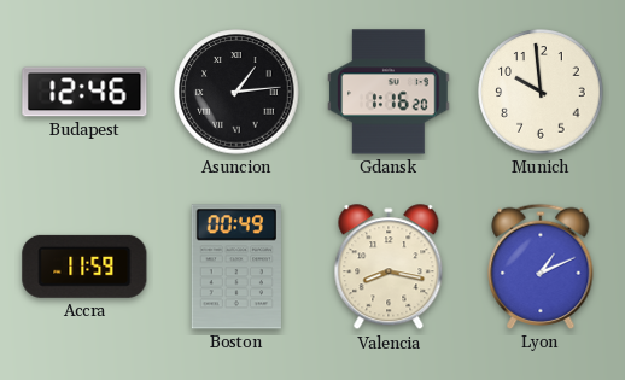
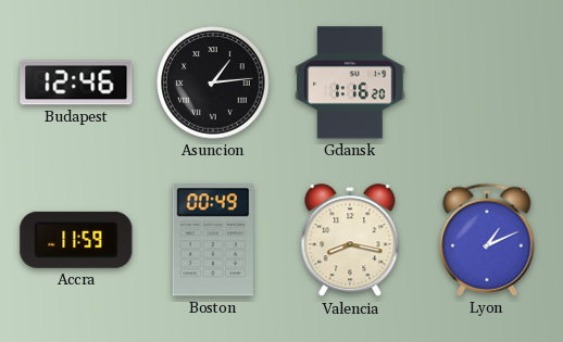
Munich: 9:59 -> none
